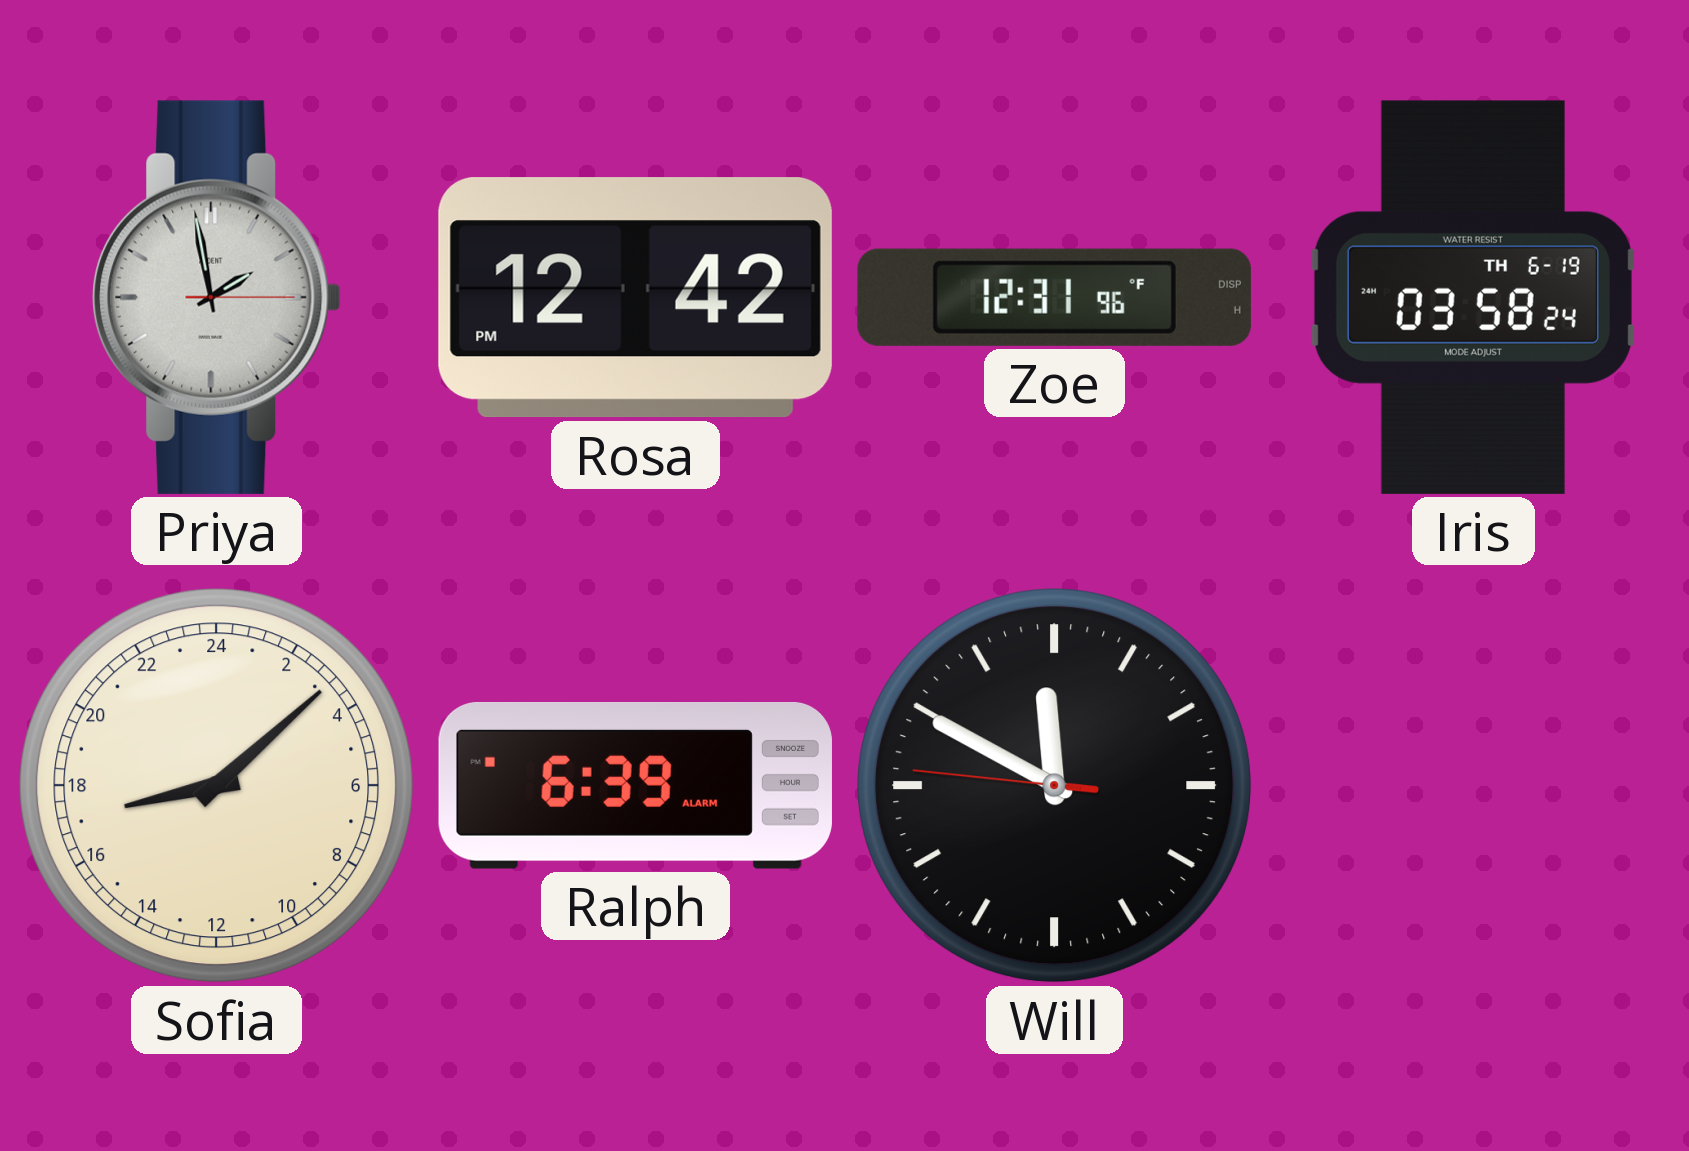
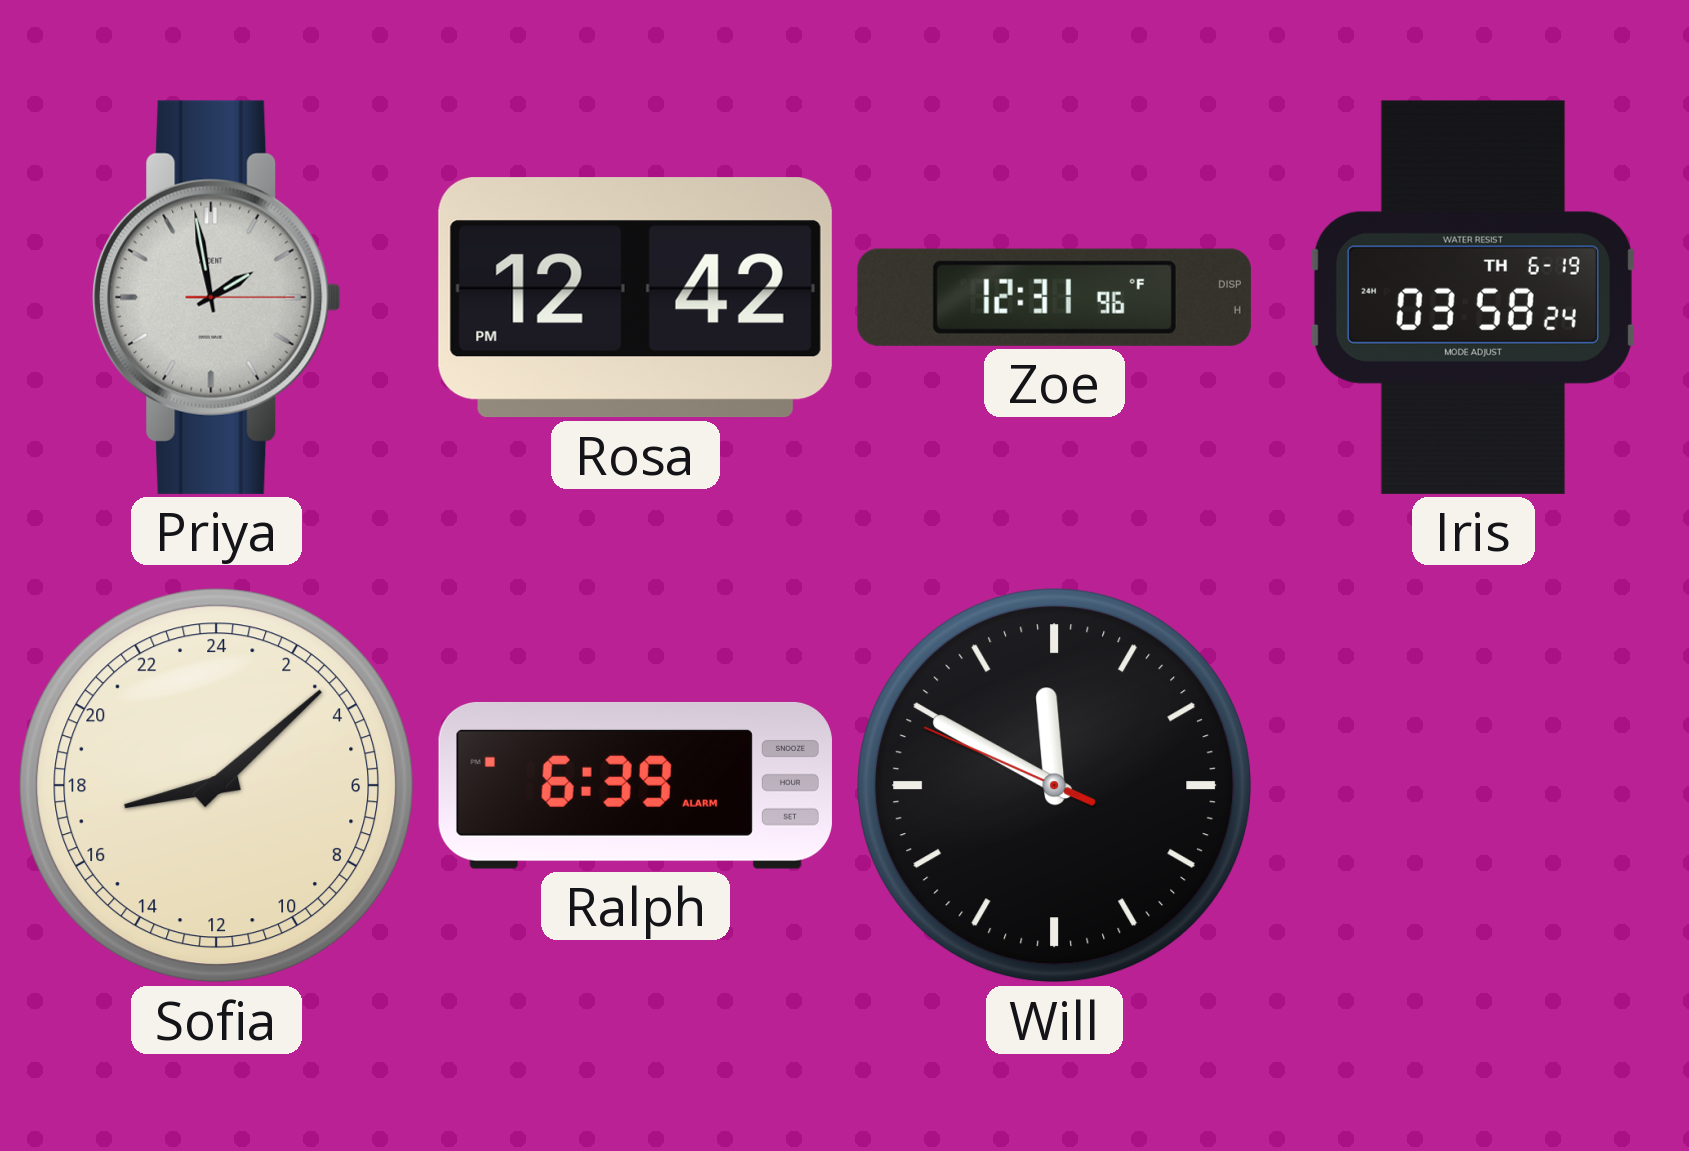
Will: 11:49:46 -> 11:49:49
